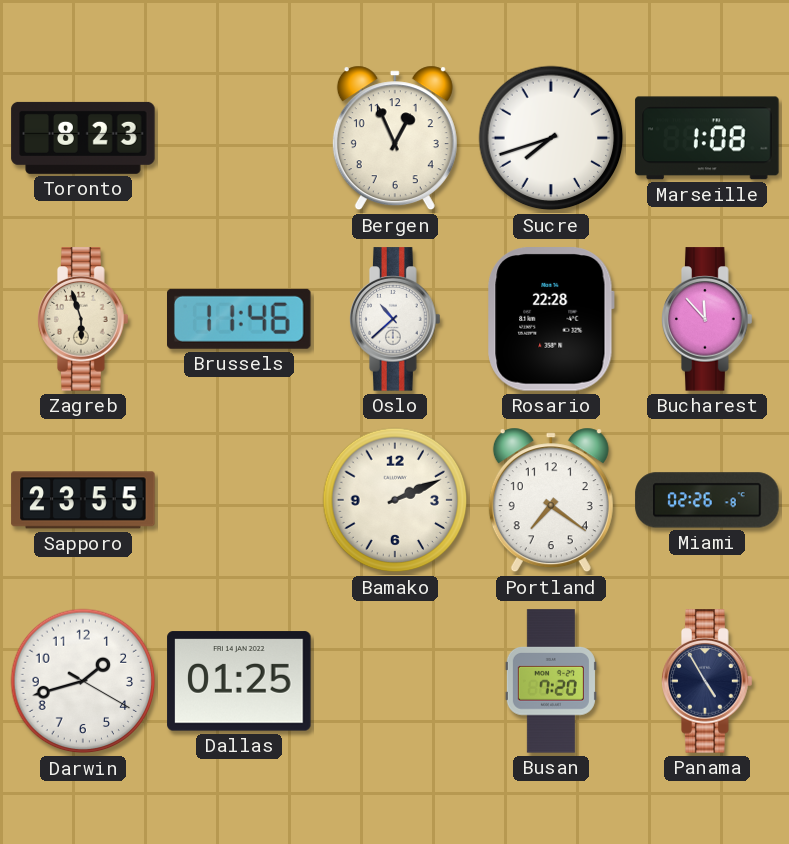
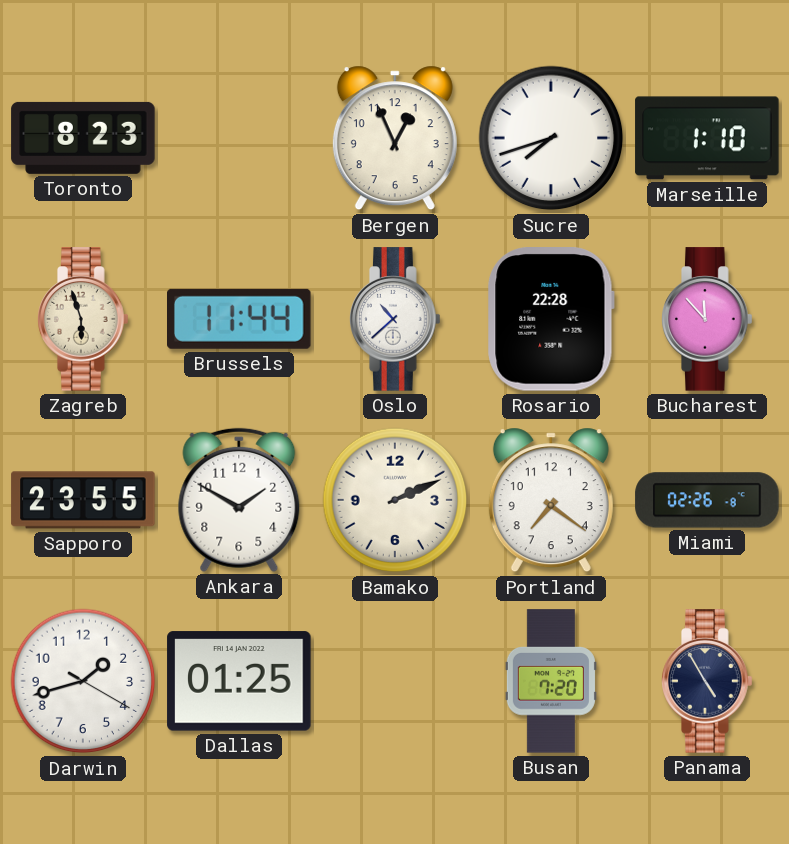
Marseille: 1:08 -> 1:10
Brussels: 11:46 -> 11:44
Ankara: none -> 1:50
